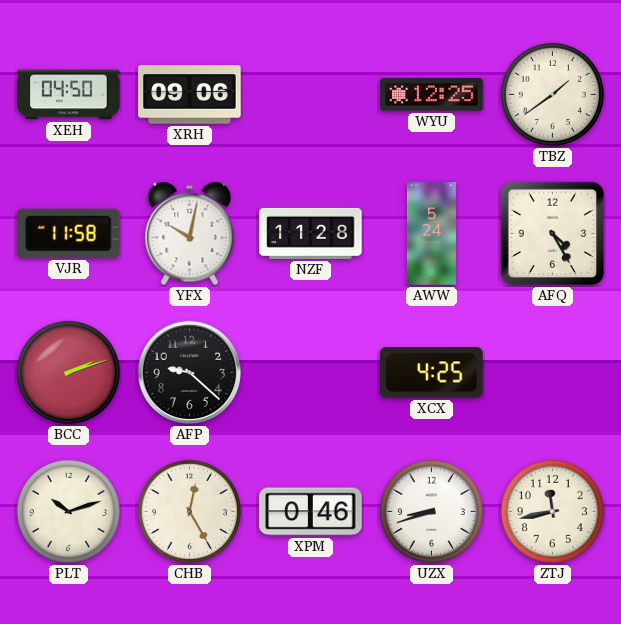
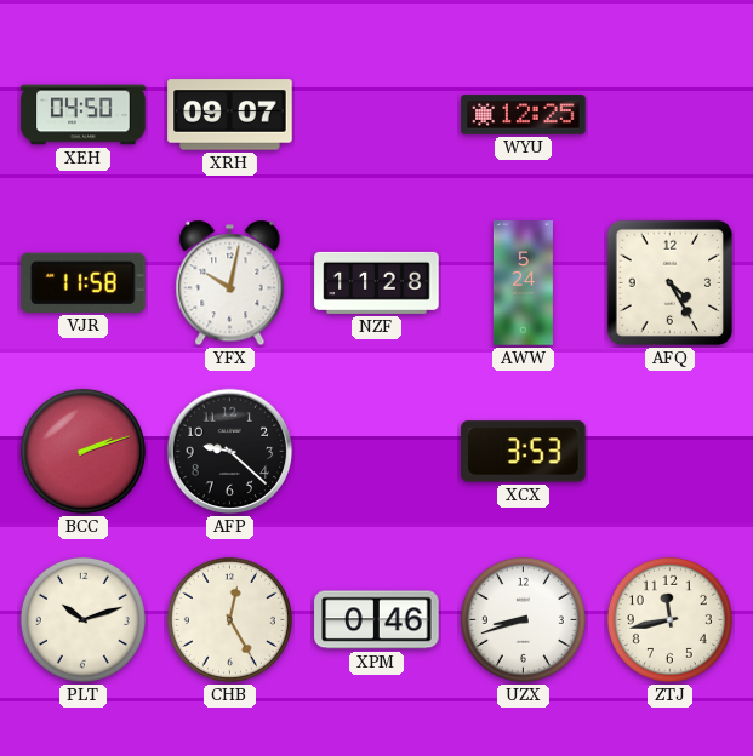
XRH: 09:06 -> 09:07
TBZ: 1:39 -> none
XCX: 4:25 -> 3:53
